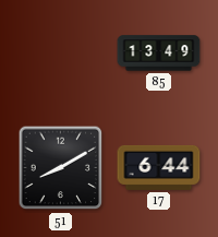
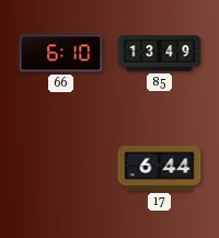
66: none -> 6:10
51: 8:10 -> none
